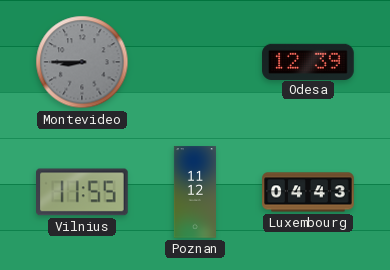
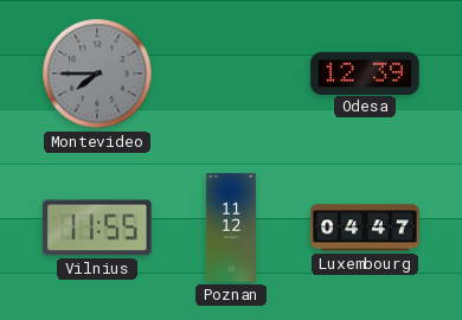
Montevideo: 8:45 -> 7:45
Luxembourg: 04:43 -> 04:47
